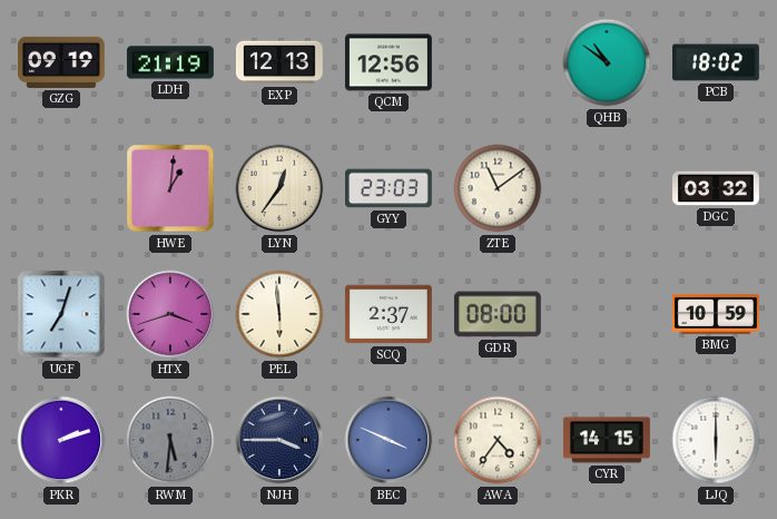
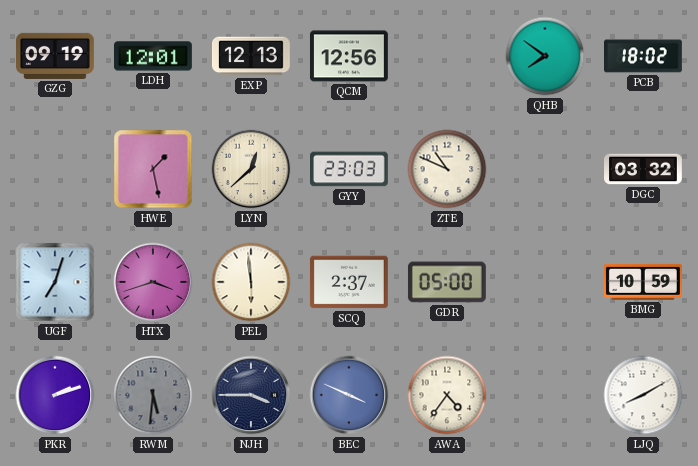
LDH: 21:19 -> 12:01
QHB: 10:51 -> 7:51
HWE: 1:01 -> 1:28
LYN: 12:36 -> 12:38
ZTE: 11:09 -> 10:49
GDR: 08:00 -> 05:00
CYR: 14:15 -> none
LJQ: 6:00 -> 8:10
